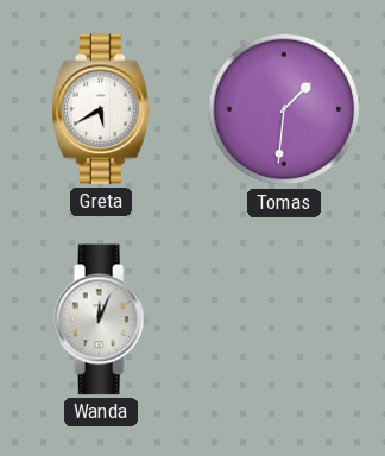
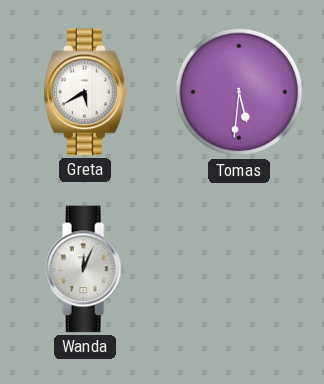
Tomas: 1:31 -> 5:31
